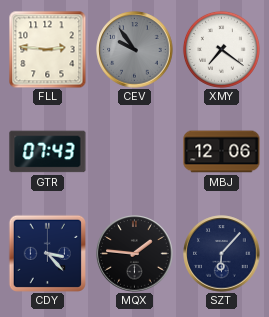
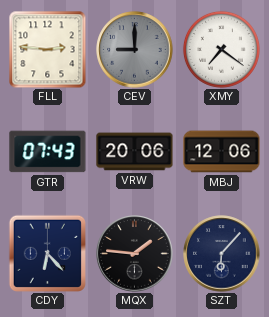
CEV: 9:54 -> 9:00
VRW: none -> 20:06
CDY: 3:23 -> 6:23
